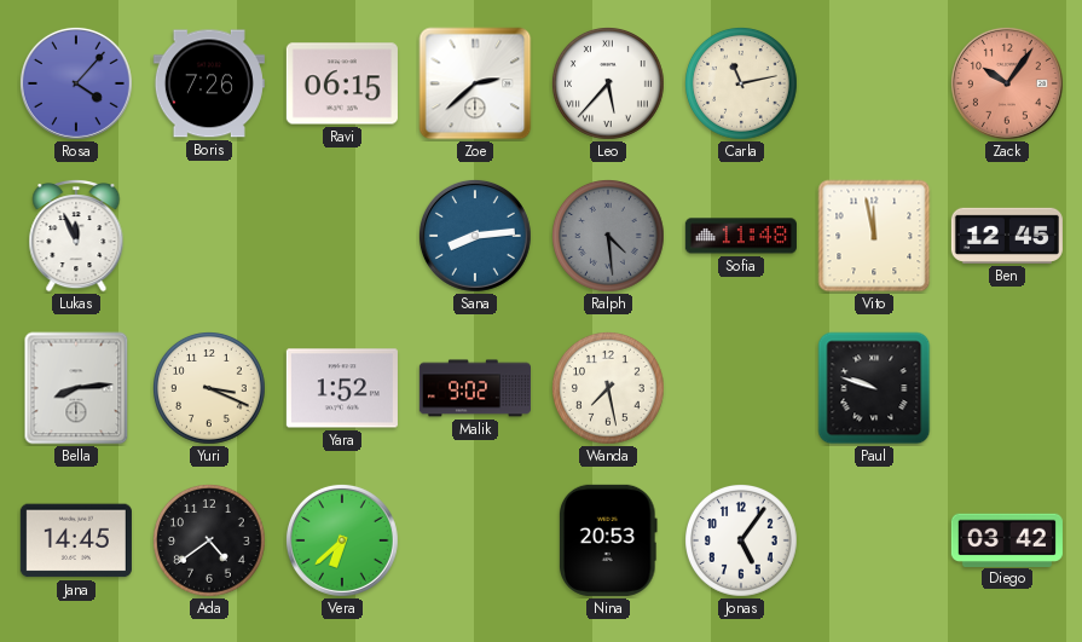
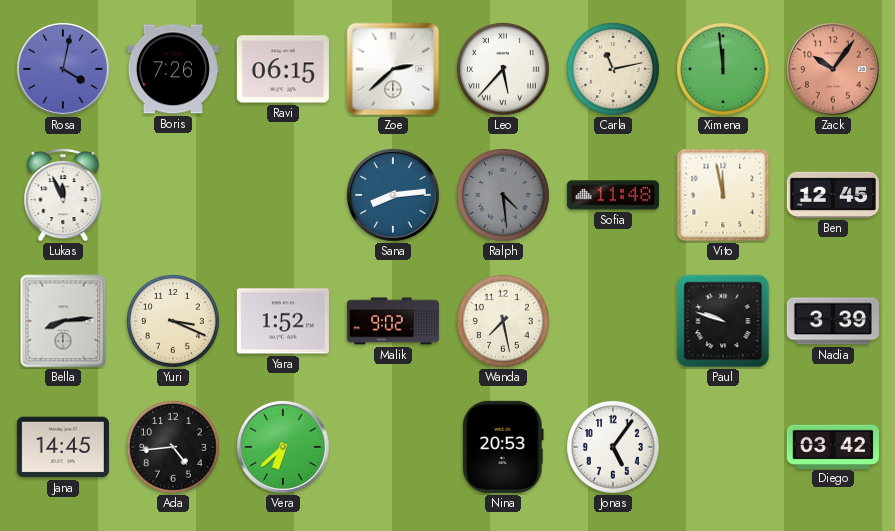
Rosa: 4:07 -> 4:02
Ximena: none -> 11:59
Nadia: none -> 3:39
Ada: 4:39 -> 4:44
